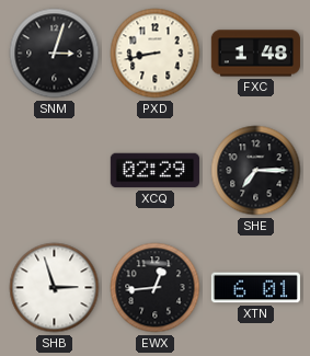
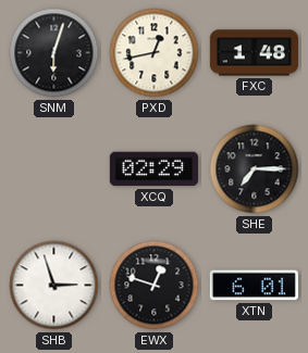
SNM: 3:03 -> 6:03
PXD: 8:43 -> 12:43
EWX: 12:44 -> 12:48
